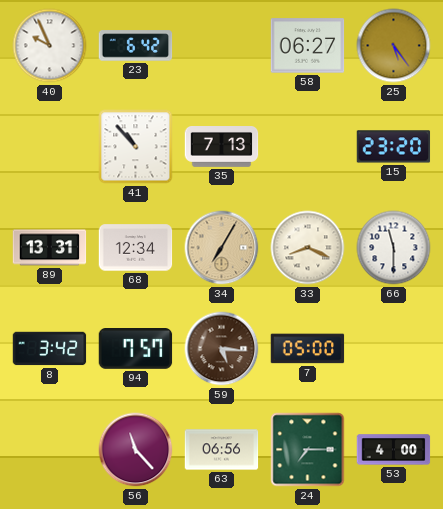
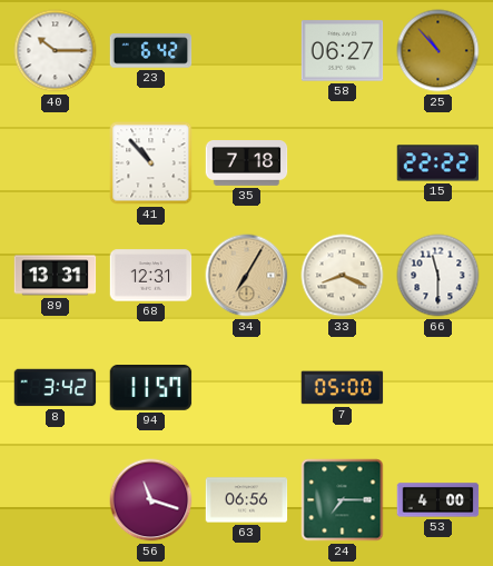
40: 9:56 -> 10:15
25: 5:24 -> 10:53
35: 7:13 -> 7:18
15: 23:20 -> 22:22
68: 12:34 -> 12:31
94: 7:57 -> 11:57
59: 5:16 -> none
56: 11:23 -> 11:18
